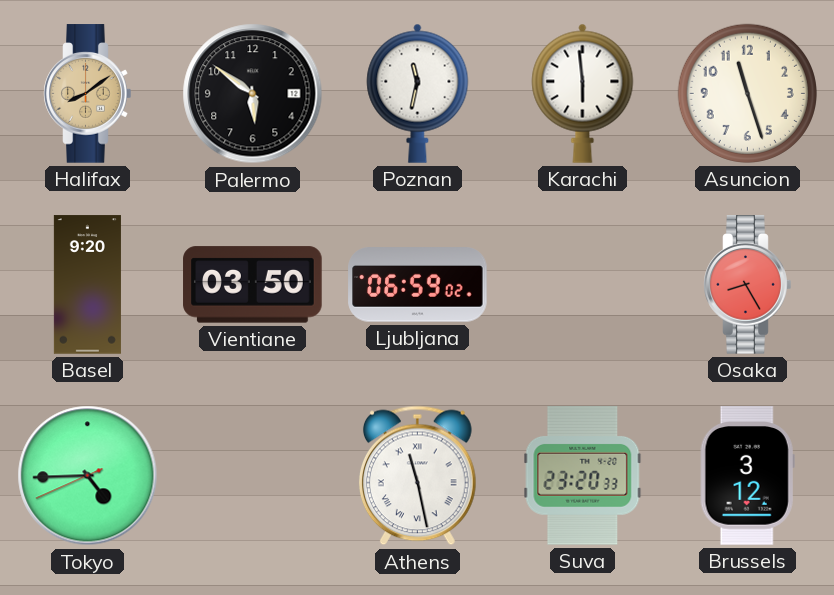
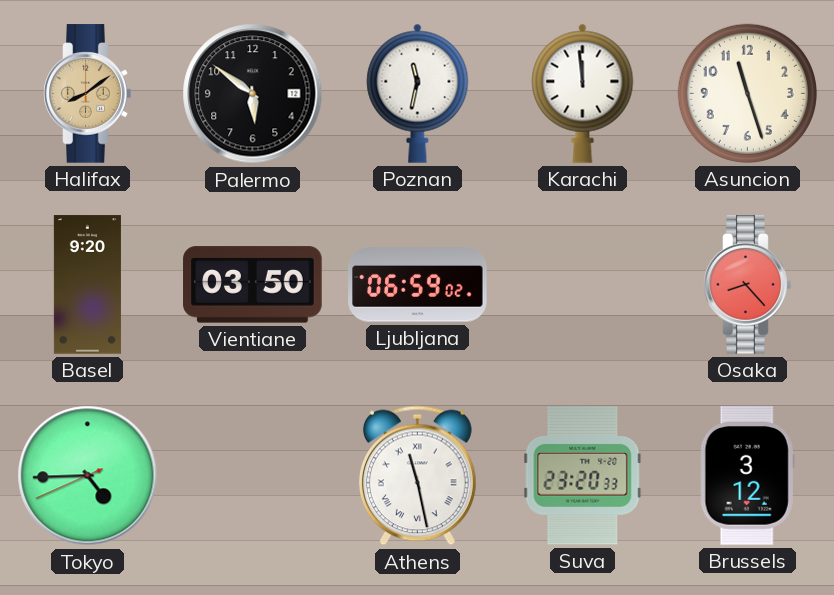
Karachi: 5:59 -> 11:59
Osaka: 8:25 -> 8:23
